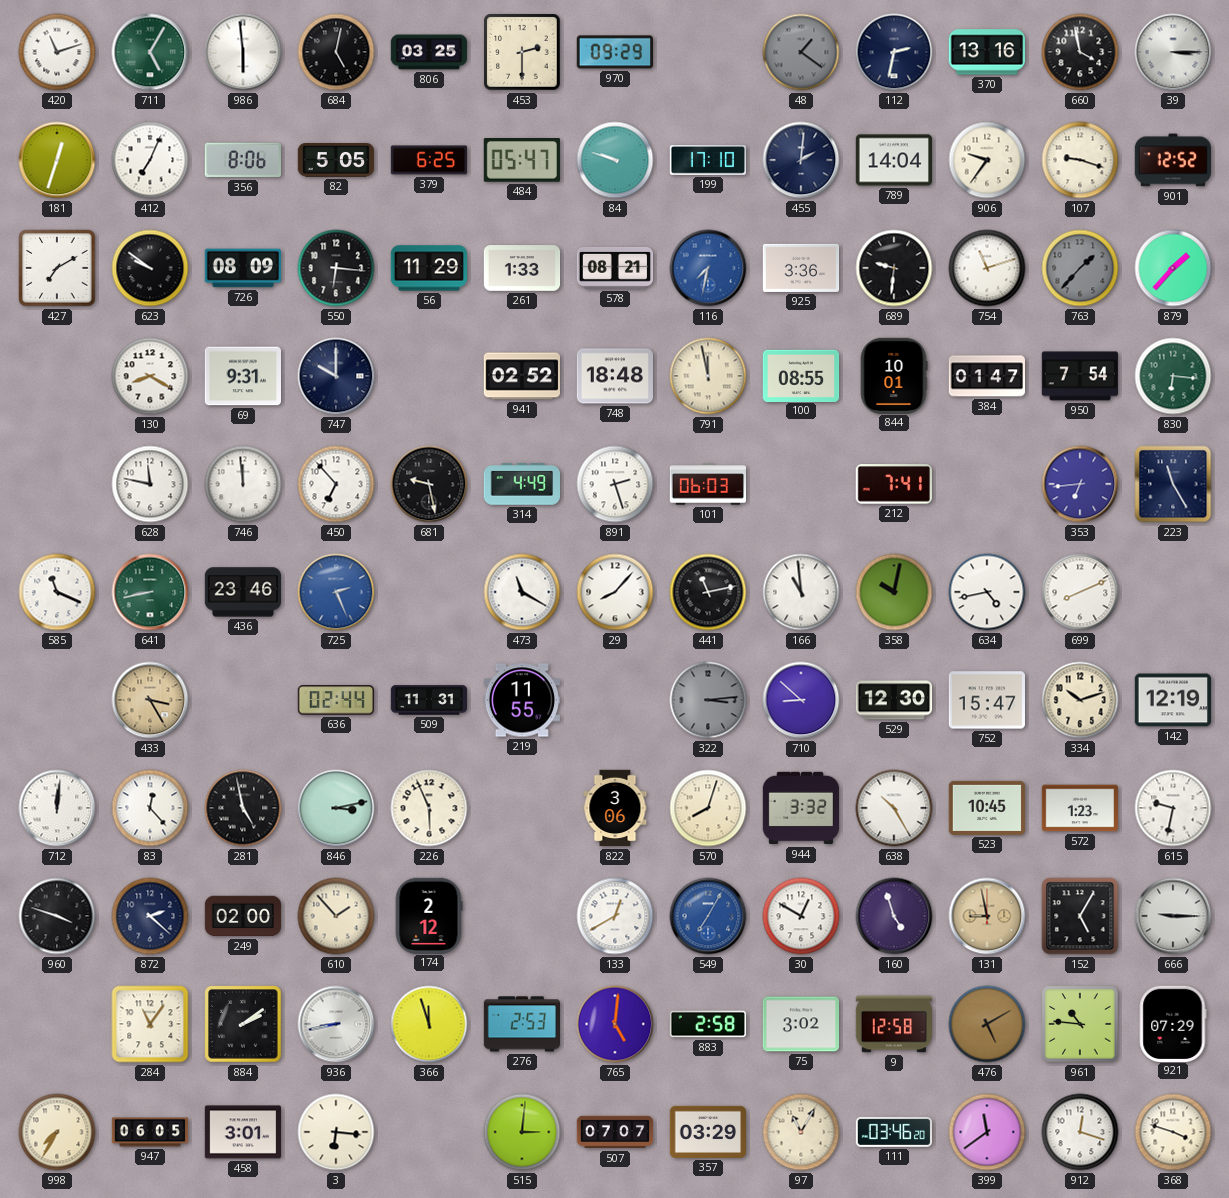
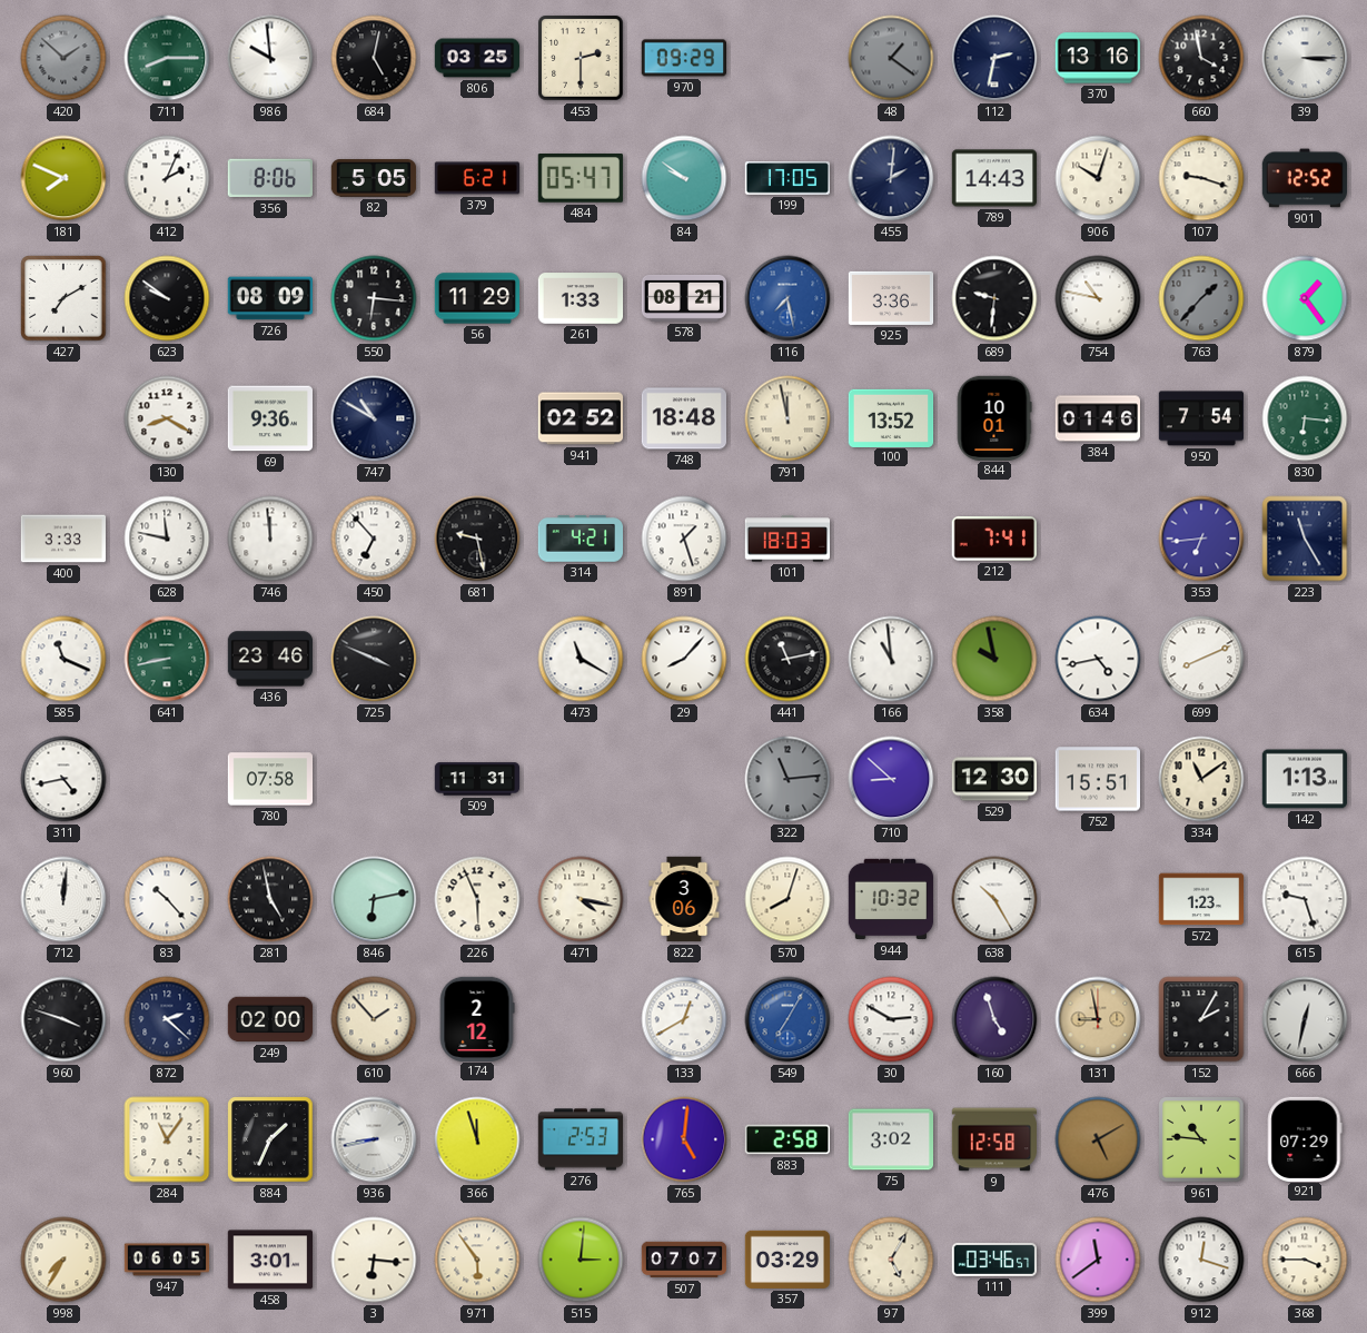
420: 11:12 -> 1:52
420 dial: white -> grey
711: 5:05 -> 8:15
986: 5:59 -> 9:59
181: 12:33 -> 7:49
412: 7:04 -> 2:04
379: 6:25 -> 6:21
84: 9:48 -> 9:51
199: 17:10 -> 17:05
789: 14:04 -> 14:43
906: 9:36 -> 10:03
116: 7:32 -> 7:28
754: 11:12 -> 10:47
879: 1:37 -> 1:24
69: 9:31 -> 9:36
747: 10:00 -> 10:50
100: 08:55 -> 13:52
384: 01:47 -> 01:46
400: none -> 3:33
314: 4:49 -> 4:21
891: 2:27 -> 1:27
101: 06:03 -> 18:03
725: 2:26 -> 3:49
725 dial: blue -> black
358: 10:02 -> 9:58
311: none -> 4:43
433: 3:25 -> none
780: none -> 07:58
636: 02:44 -> none
219: 11:55 -> none
322: 3:14 -> 11:14
752: 15:47 -> 15:51
334: 10:12 -> 11:09
142: 12:19 -> 1:13
83: 12:23 -> 10:23
846: 3:13 -> 6:13
471: none -> 4:17
944: 3:32 -> 10:32
523: 10:45 -> none
615: 9:32 -> 9:27
30: 12:50 -> 2:50
152: 5:05 -> 2:05
666: 9:15 -> 12:32
884: 2:09 -> 1:34
971: none -> 5:54
97: 11:05 -> 5:05
111: 03:46:20 -> 03:46:57
368: 3:48 -> 3:45
